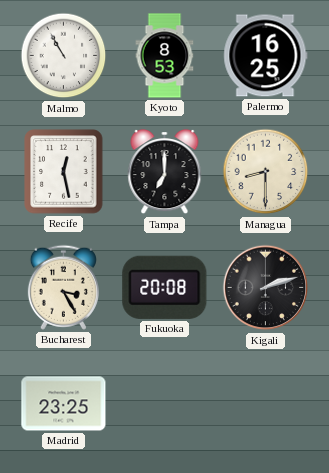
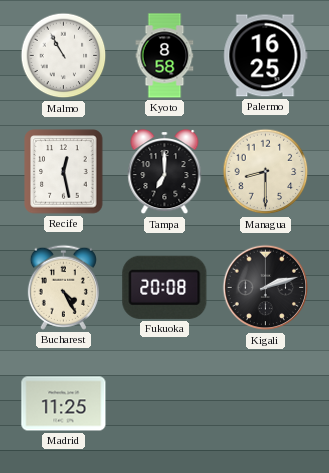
Kyoto: 8:53 -> 8:58
Bucharest: 3:25 -> 4:25
Madrid: 23:25 -> 11:25
